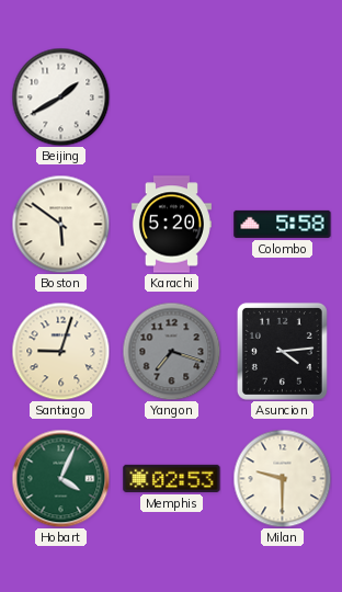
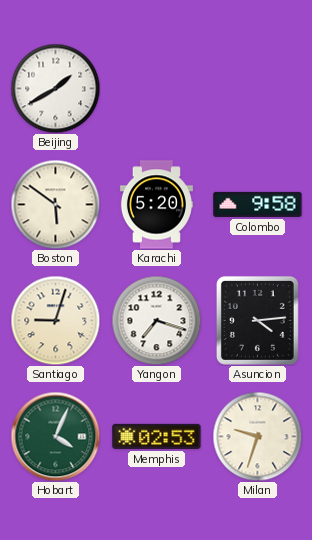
Colombo: 5:58 -> 9:58
Yangon dial: grey -> white
Milan: 9:30 -> 9:33
